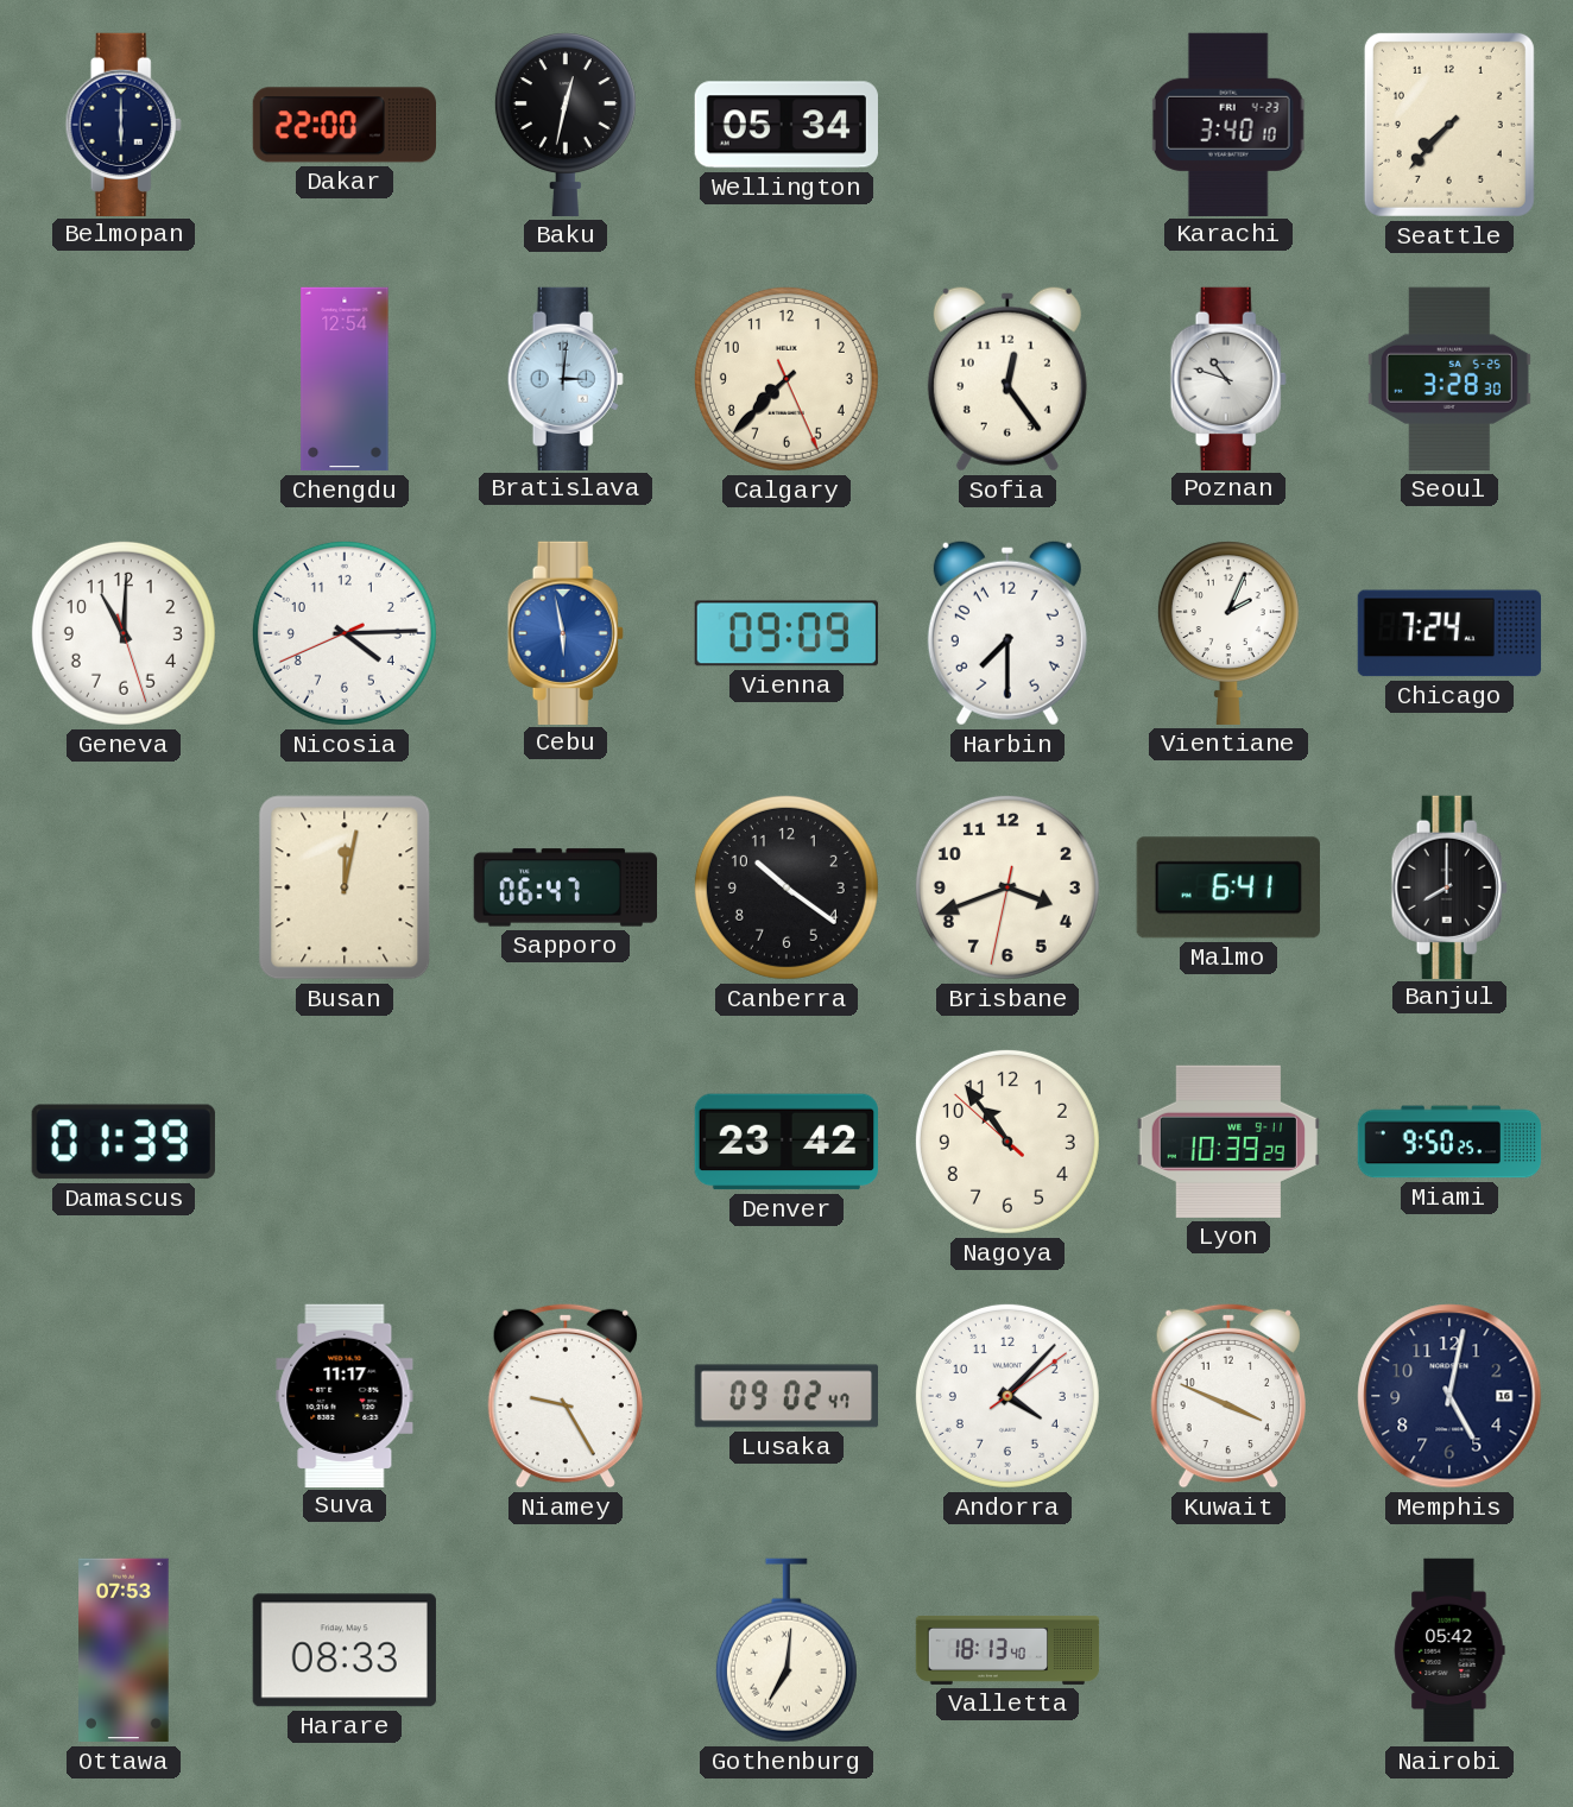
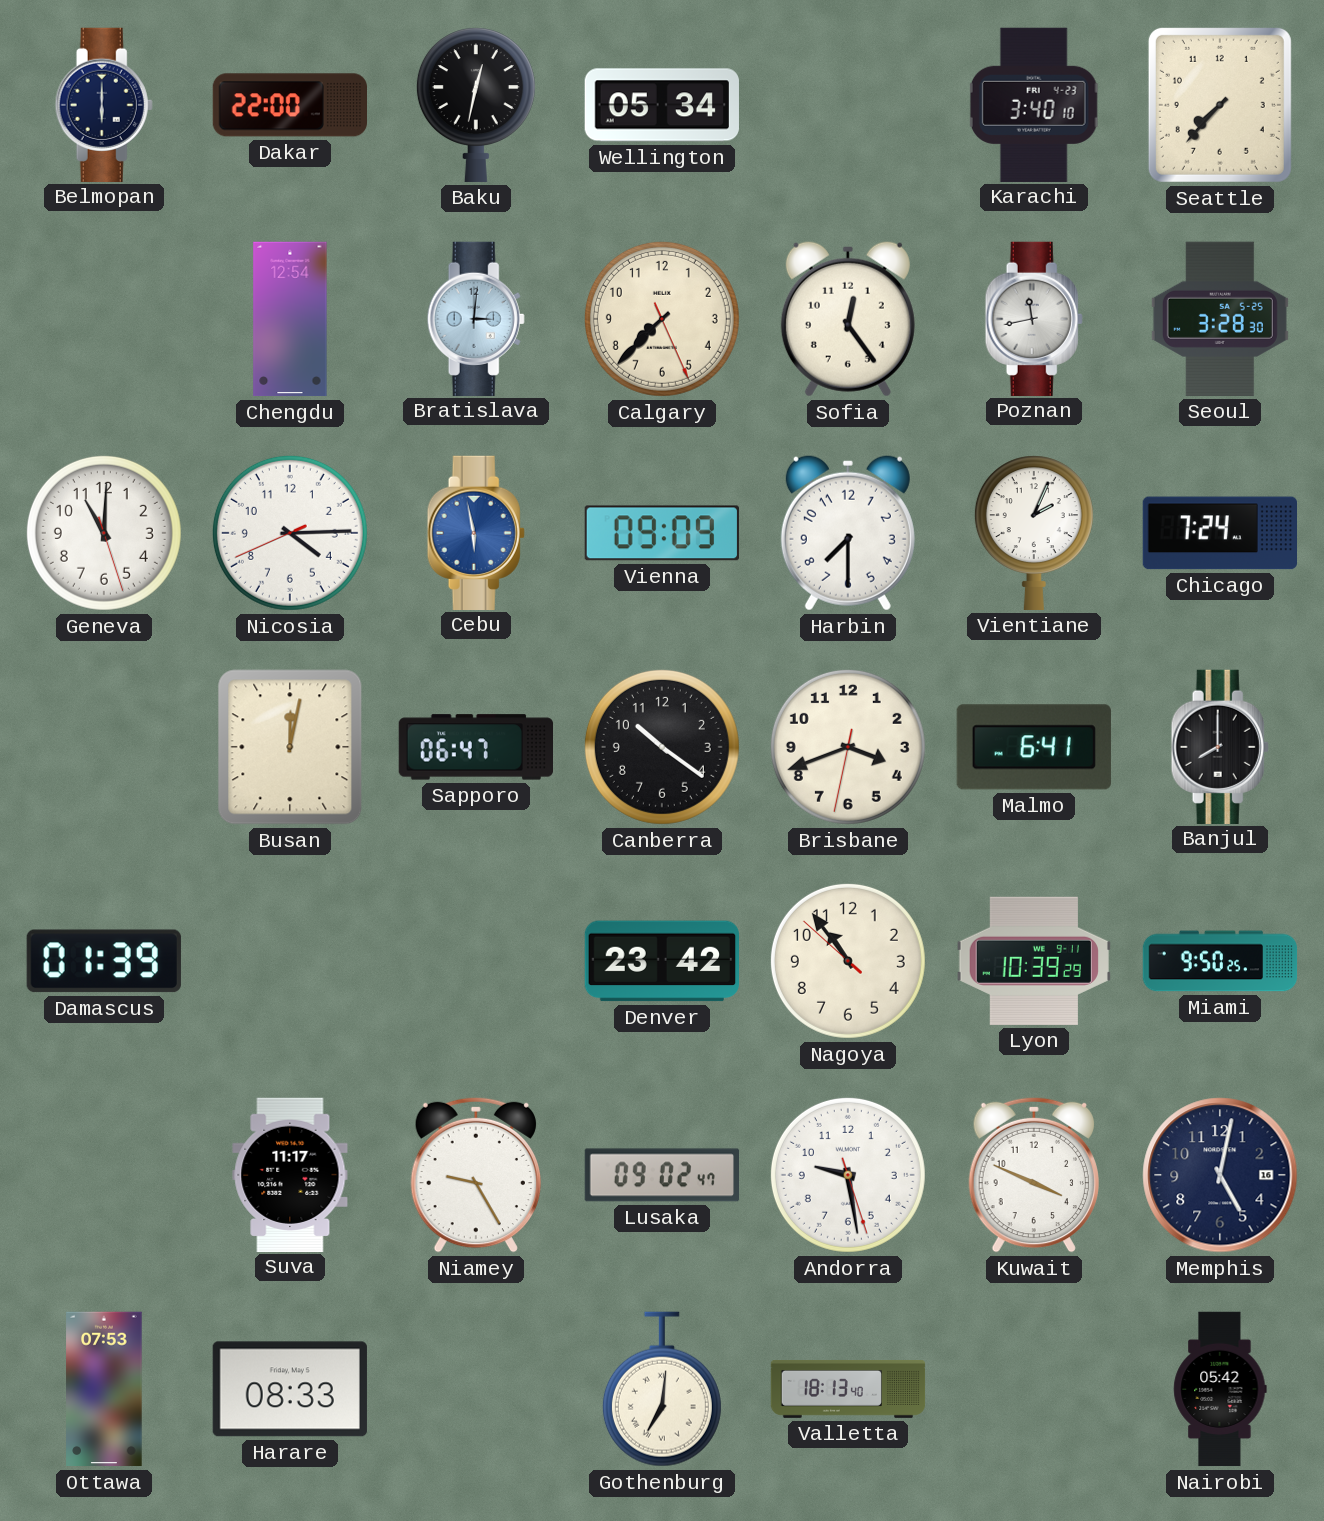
Poznan: 10:48 -> 11:43
Andorra: 4:07 -> 9:28
